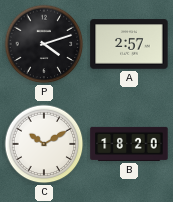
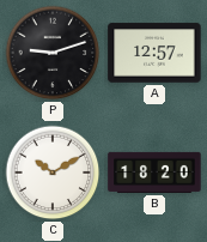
P: 4:12 -> 9:12
A: 2:57 -> 12:57
